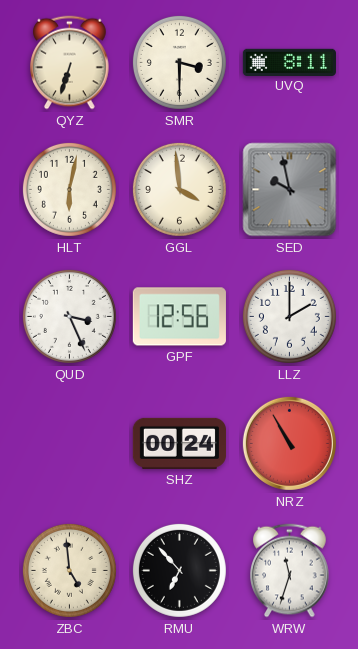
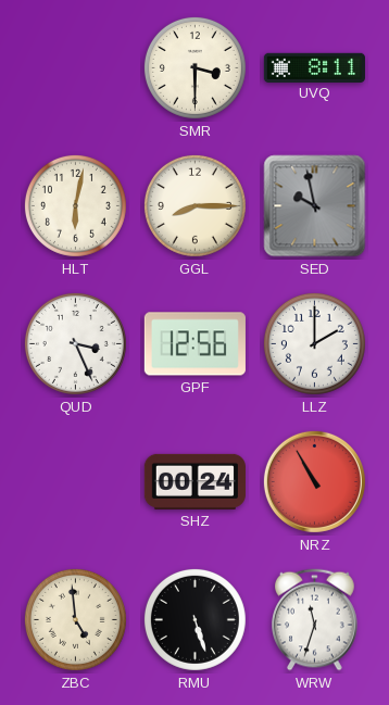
QYZ: 6:33 -> none
GGL: 3:59 -> 8:15
RMU: 6:53 -> 5:27
